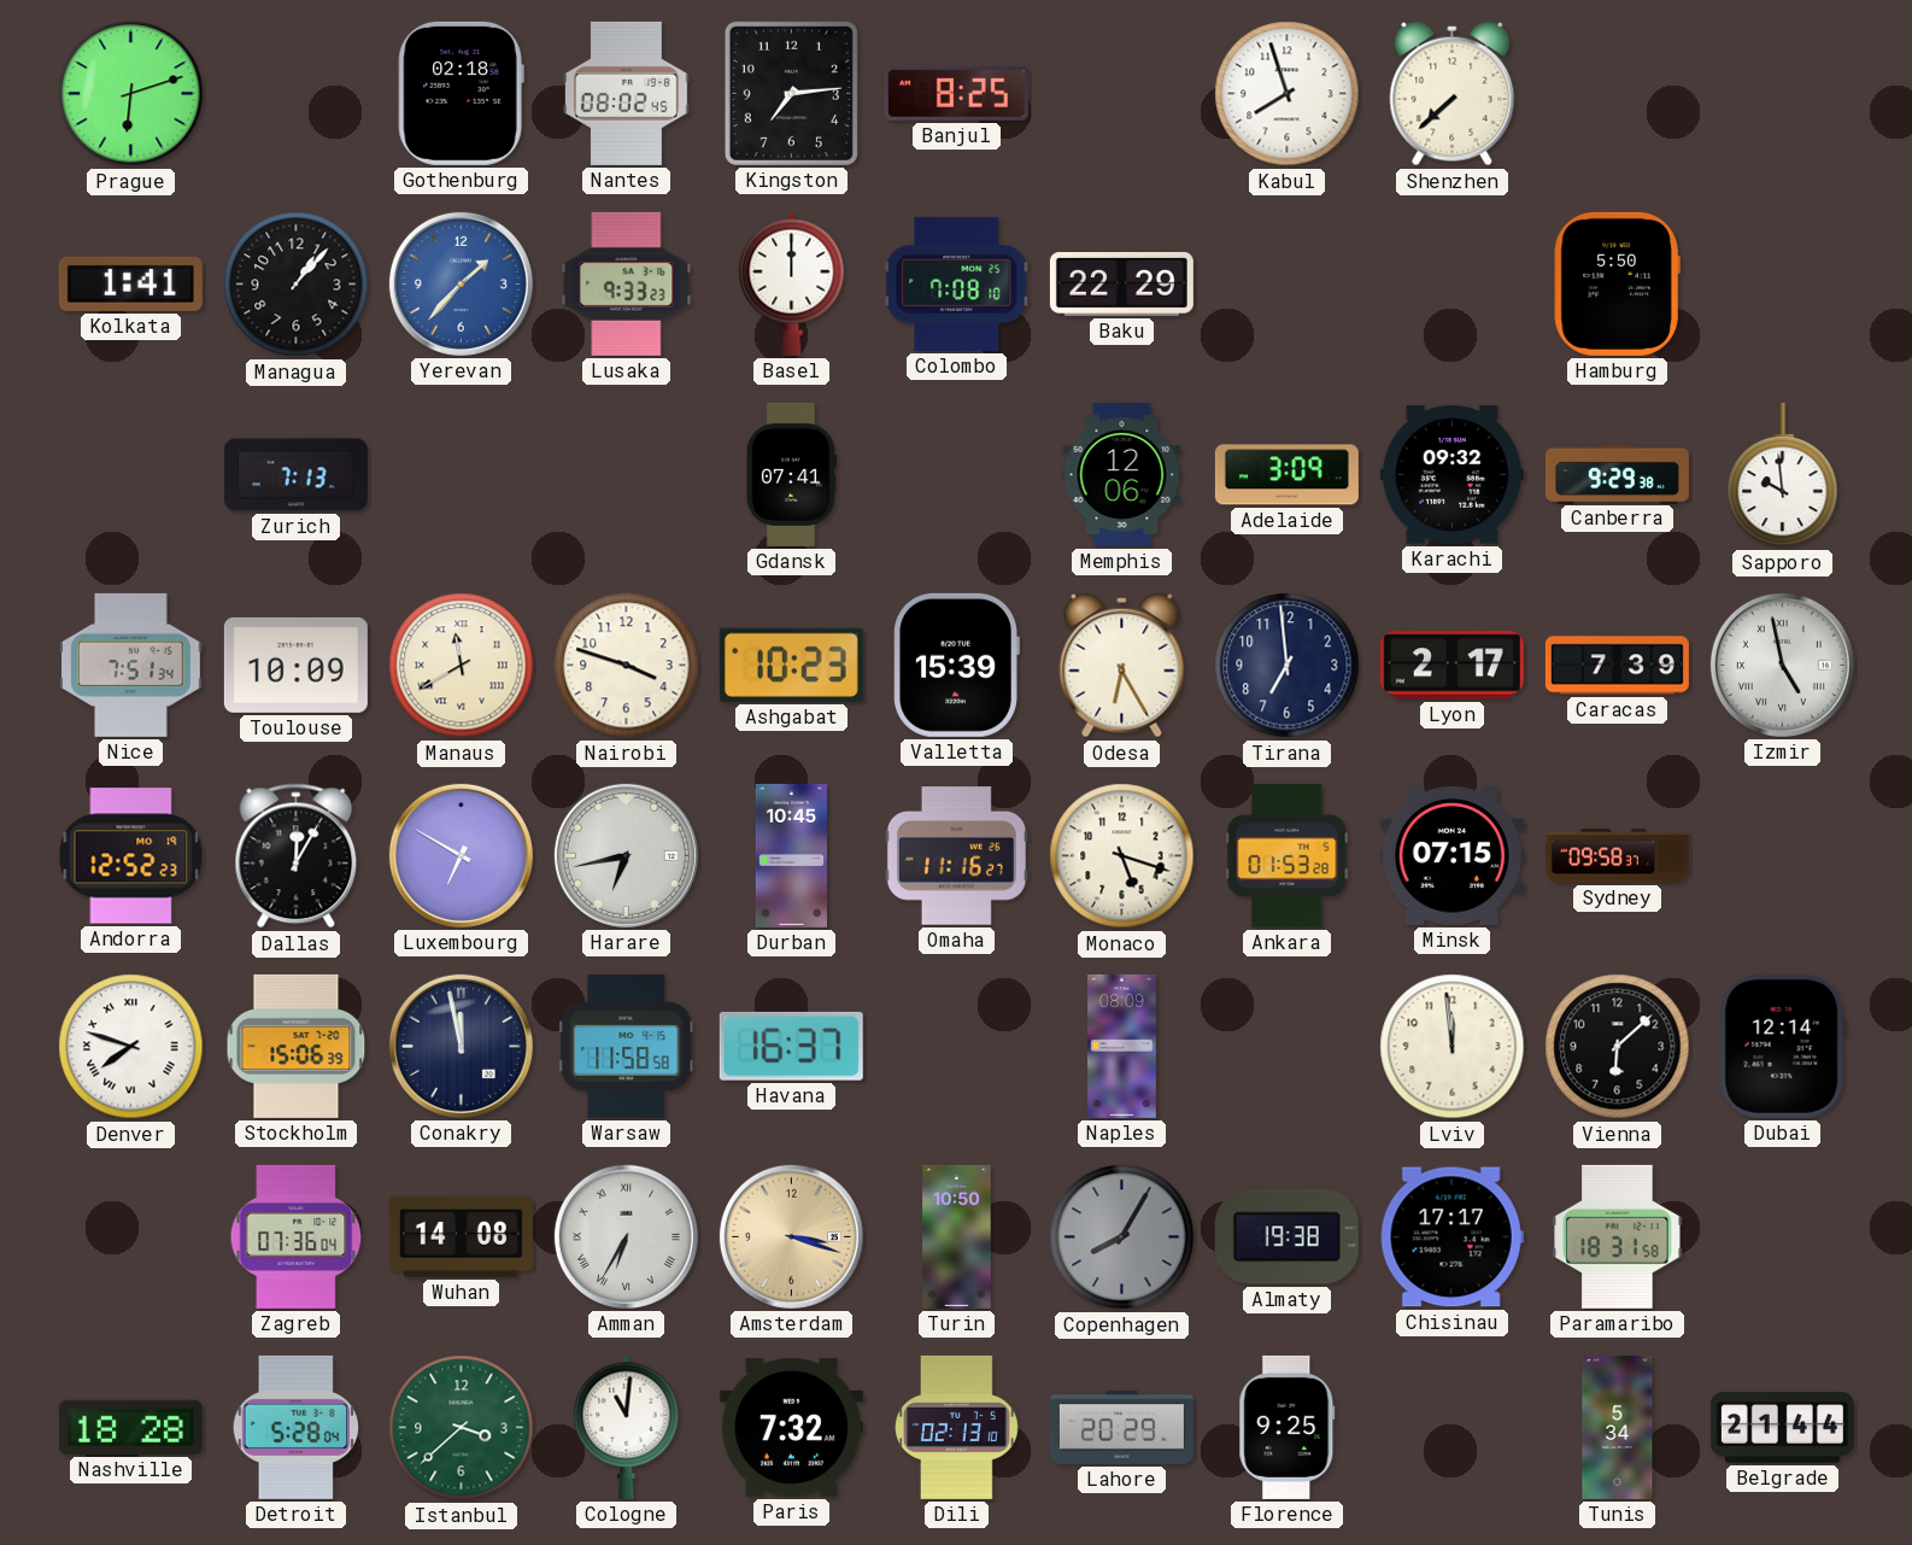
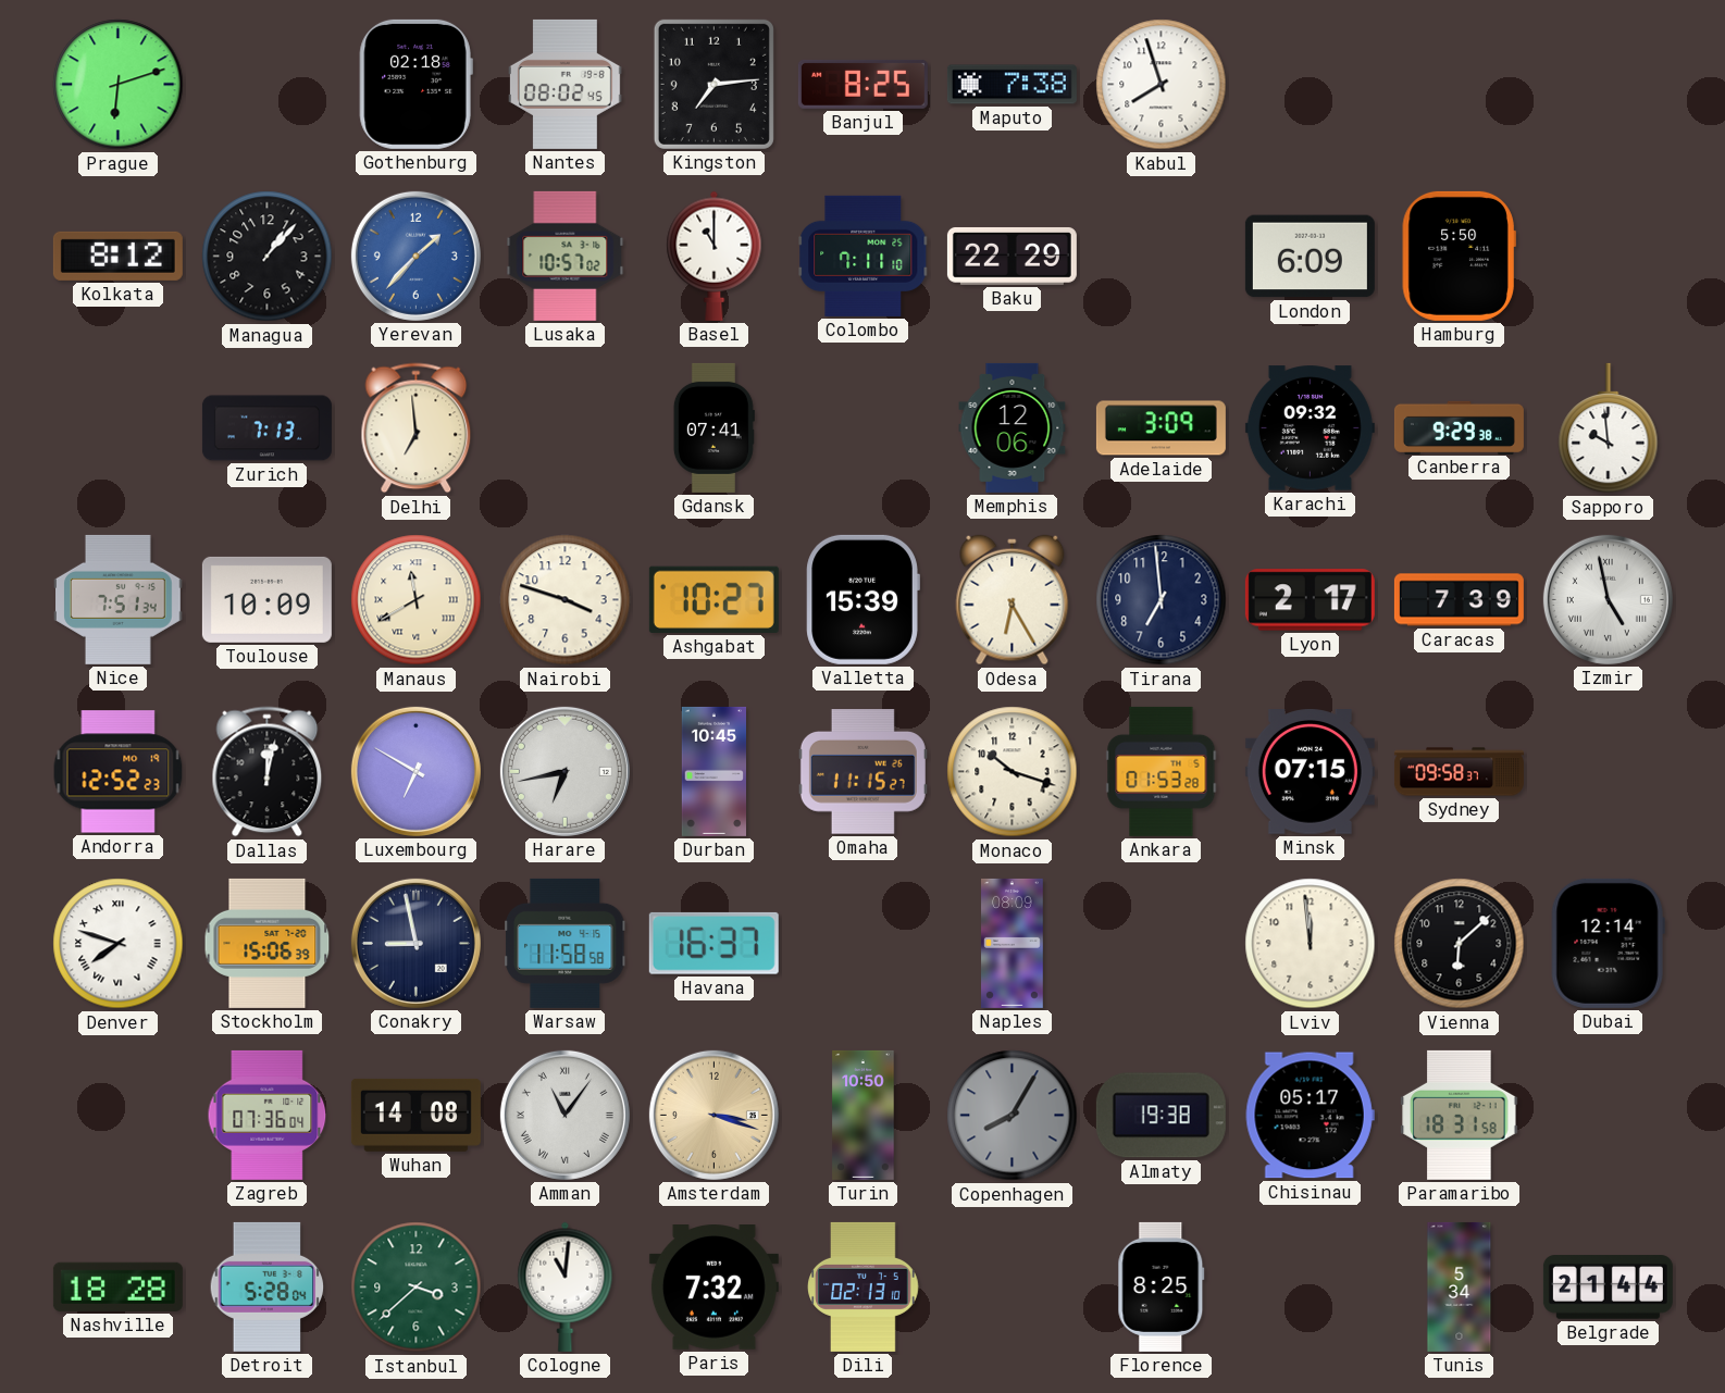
Maputo: none -> 7:38
Shenzhen: 7:38 -> none
Kolkata: 1:41 -> 8:12
Lusaka: 9:33 -> 10:57
Basel: 12:00 -> 11:00
Colombo: 7:08 -> 7:11
London: none -> 6:09
Delhi: none -> 6:59
Ashgabat: 10:23 -> 10:27
Dallas: 12:05 -> 12:02
Omaha: 11:16 -> 11:15
Monaco: 5:18 -> 10:18
Conakry: 11:58 -> 8:58
Amman: 6:35 -> 11:06
Chisinau: 17:17 -> 05:17
Lahore: 20:29 -> none
Florence: 9:25 -> 8:25
